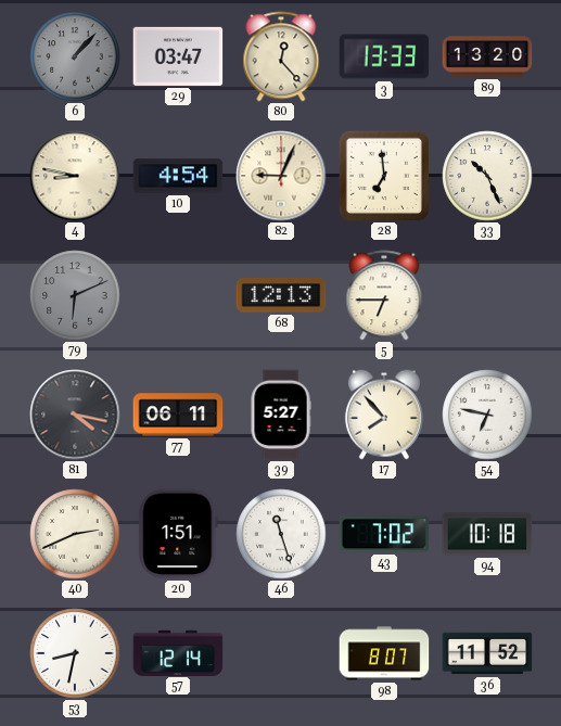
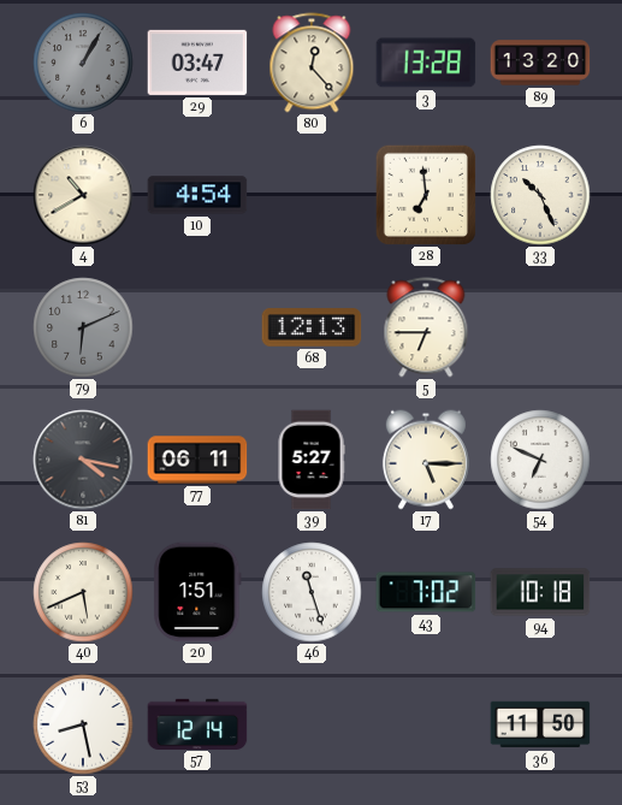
6: 1:07 -> 1:05
3: 13:33 -> 13:28
4: 8:47 -> 10:40
82: 9:04 -> none
17: 7:53 -> 5:15
54: 6:47 -> 6:49
40: 2:41 -> 5:41
53: 8:32 -> 8:28
98: 8:07 -> none
36: 11:52 -> 11:50
